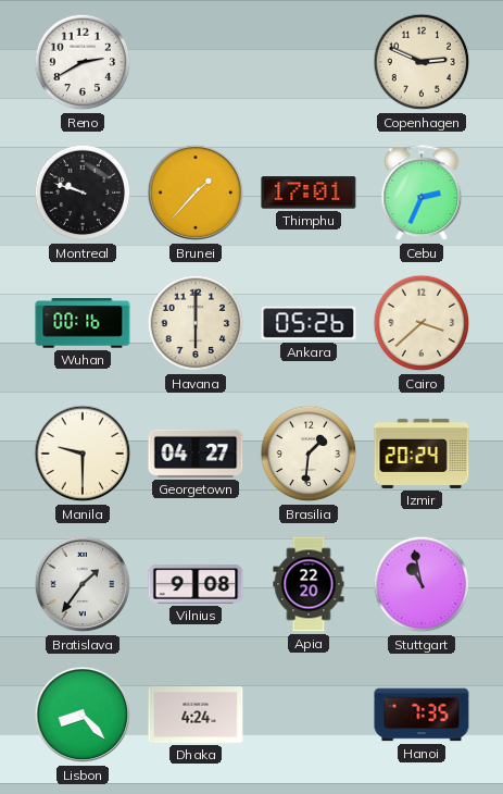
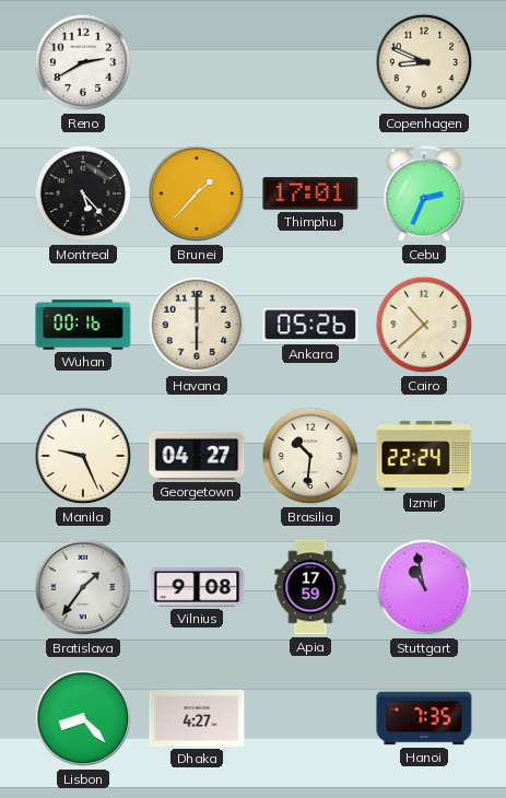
Copenhagen: 2:49 -> 8:49
Montreal: 9:48 -> 5:23
Cairo: 3:38 -> 10:38
Manila: 9:30 -> 9:26
Brasilia: 1:31 -> 10:31
Izmir: 20:24 -> 22:24
Apia: 22:20 -> 17:59
Dhaka: 4:24 -> 4:27
